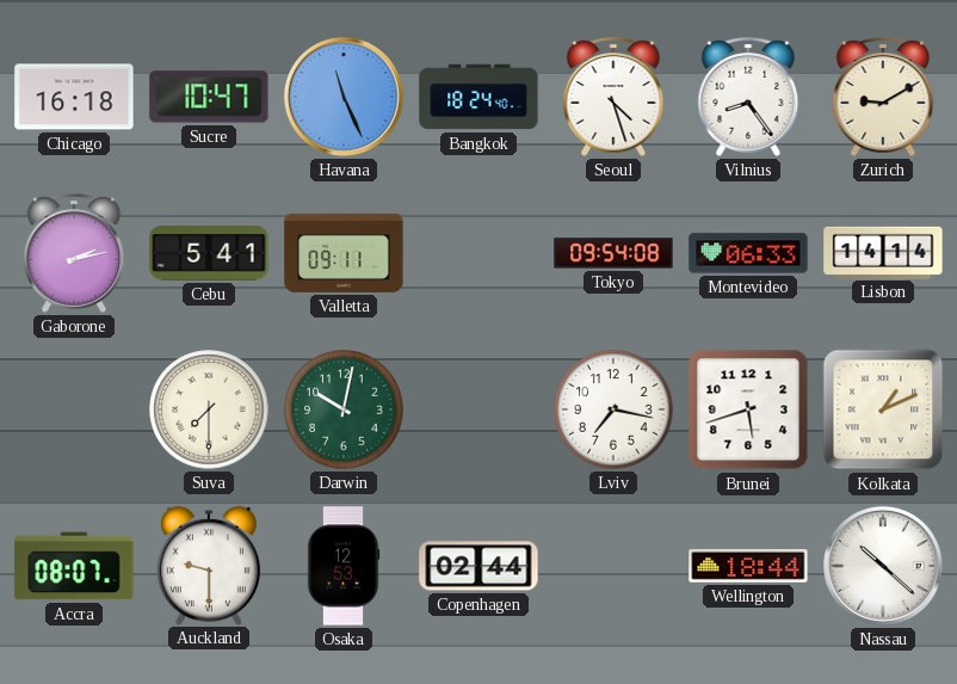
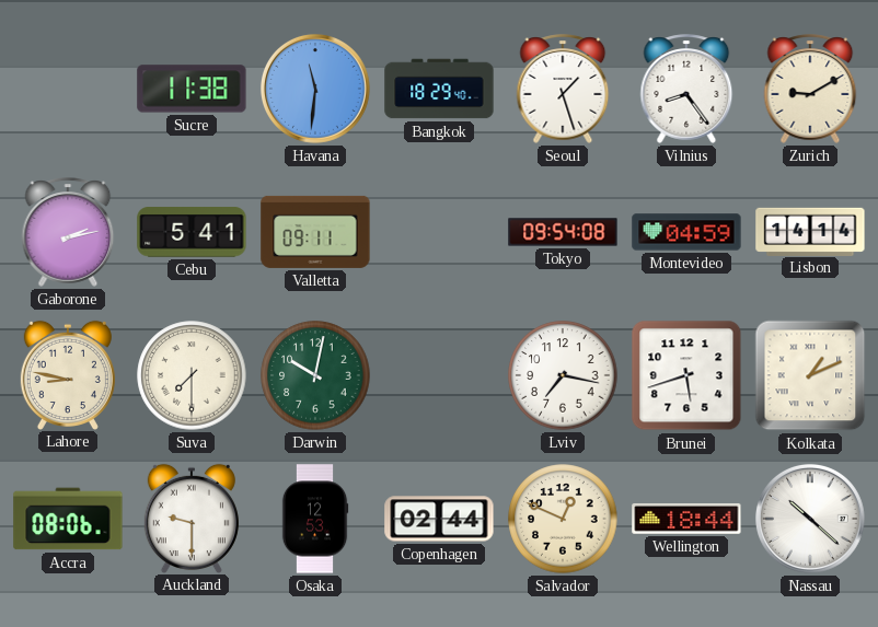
Chicago: 16:18 -> none
Sucre: 10:47 -> 11:38
Havana: 11:26 -> 11:31
Bangkok: 18:24 -> 18:29
Seoul: 4:27 -> 1:27
Montevideo: 06:33 -> 04:59
Lahore: none -> 8:47
Accra: 08:07 -> 08:06
Salvador: none -> 12:49
